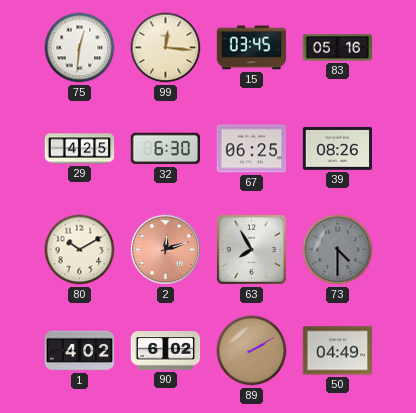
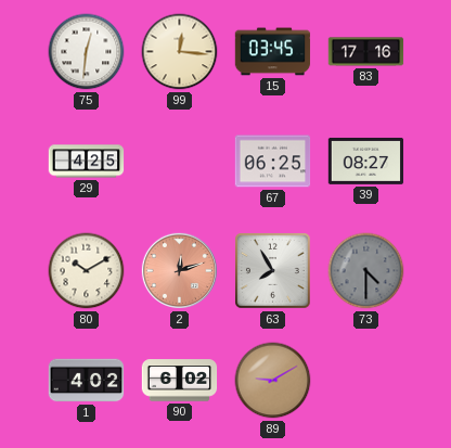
83: 05:16 -> 17:16
32: 6:30 -> none
39: 08:26 -> 08:27
89: 2:10 -> 9:10
50: 04:49 -> none
